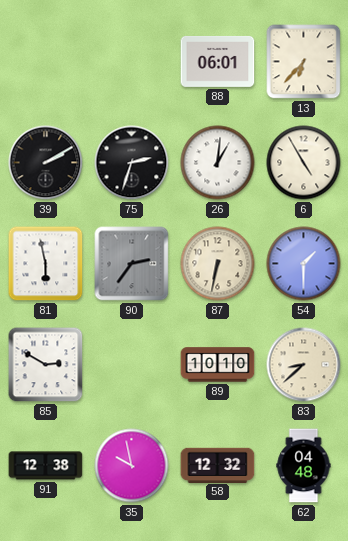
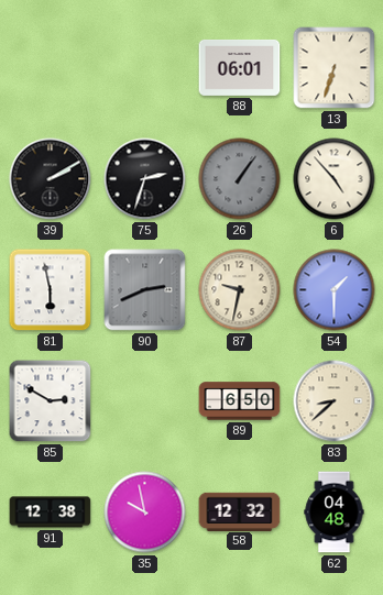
13: 6:37 -> 6:33
26: 1:01 -> 1:06
26 dial: white -> grey
6: 4:55 -> 4:53
90: 2:36 -> 2:41
87: 6:32 -> 9:32
89: 10:10 -> 6:50
